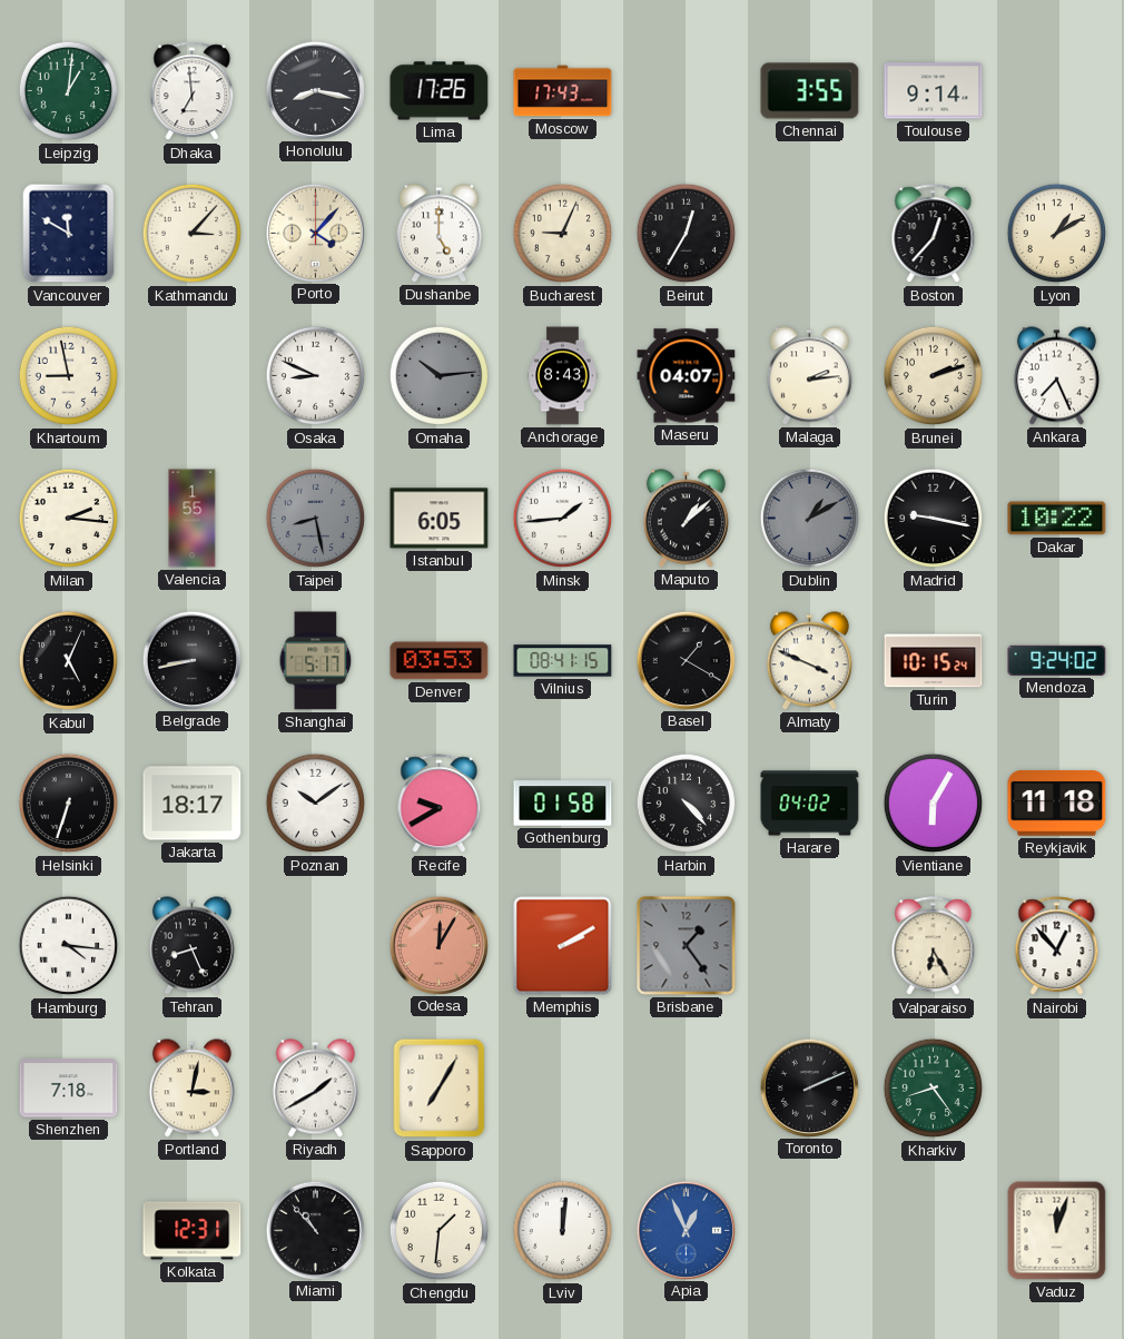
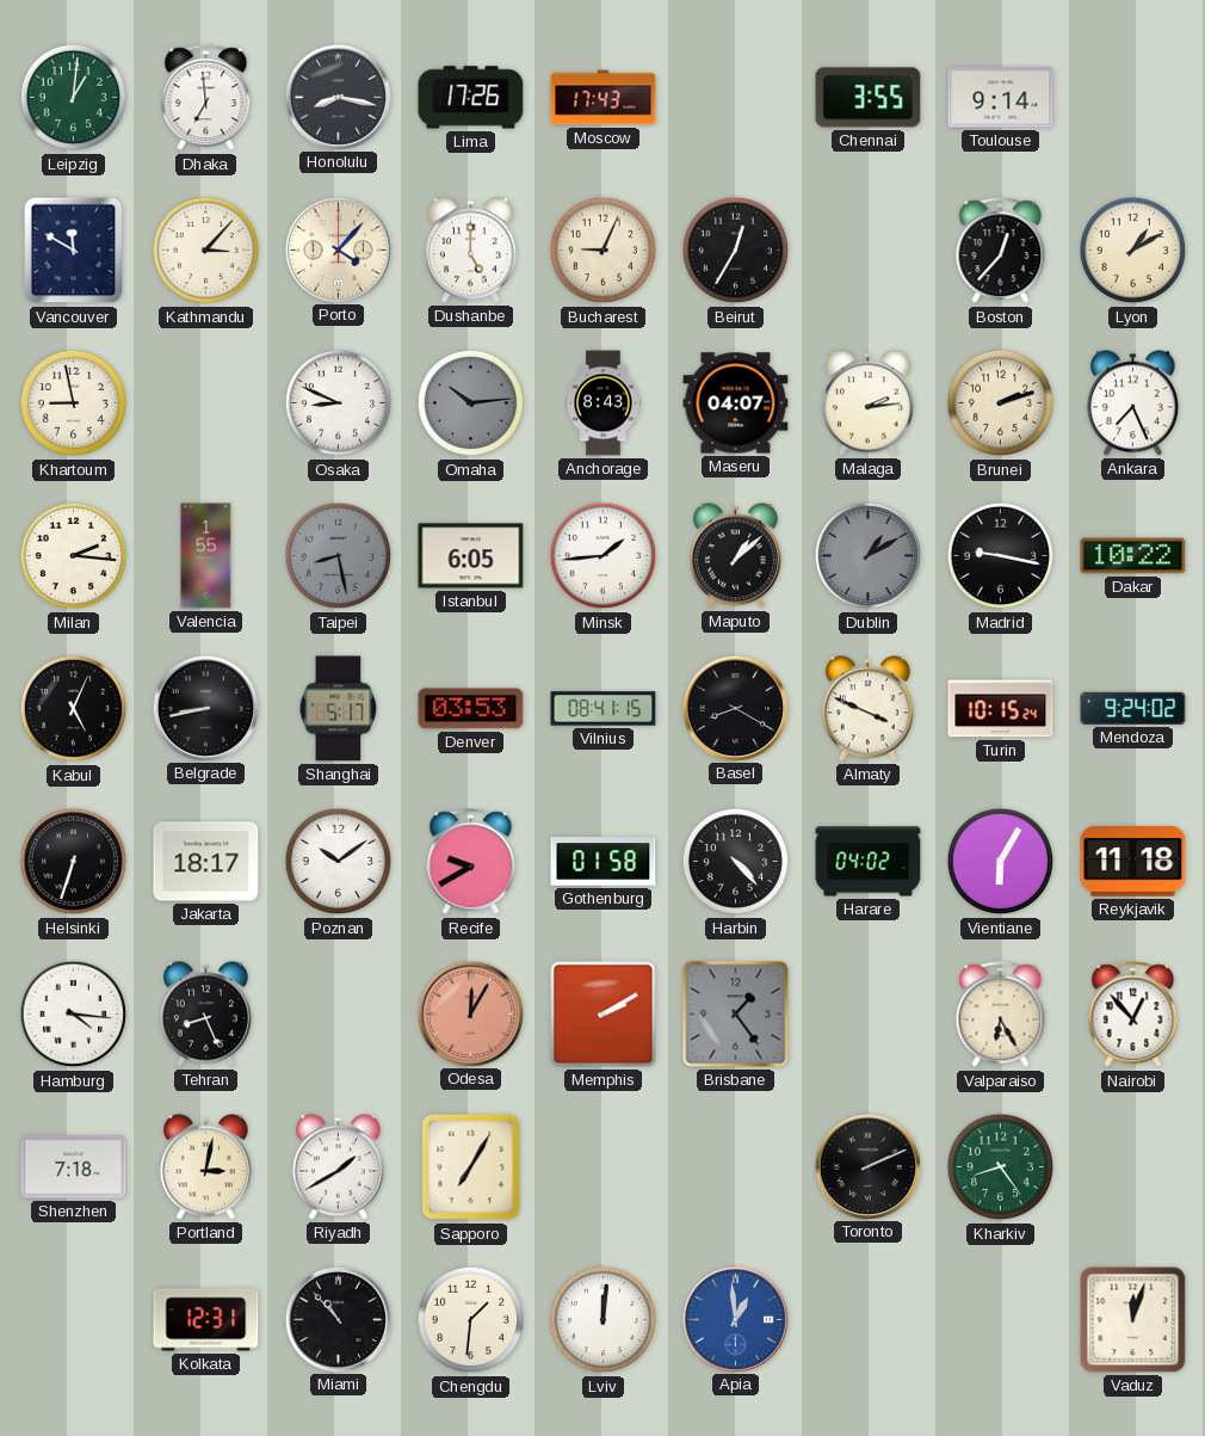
Basel: 1:20 -> 8:20
Apia: 12:56 -> 12:59
